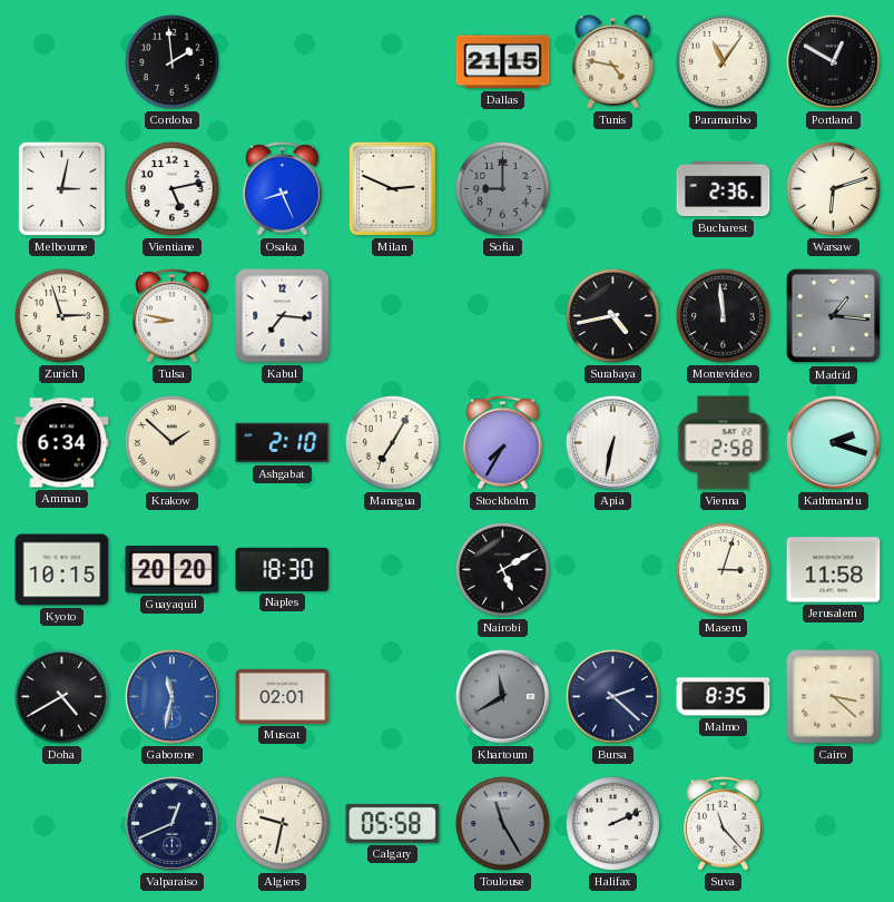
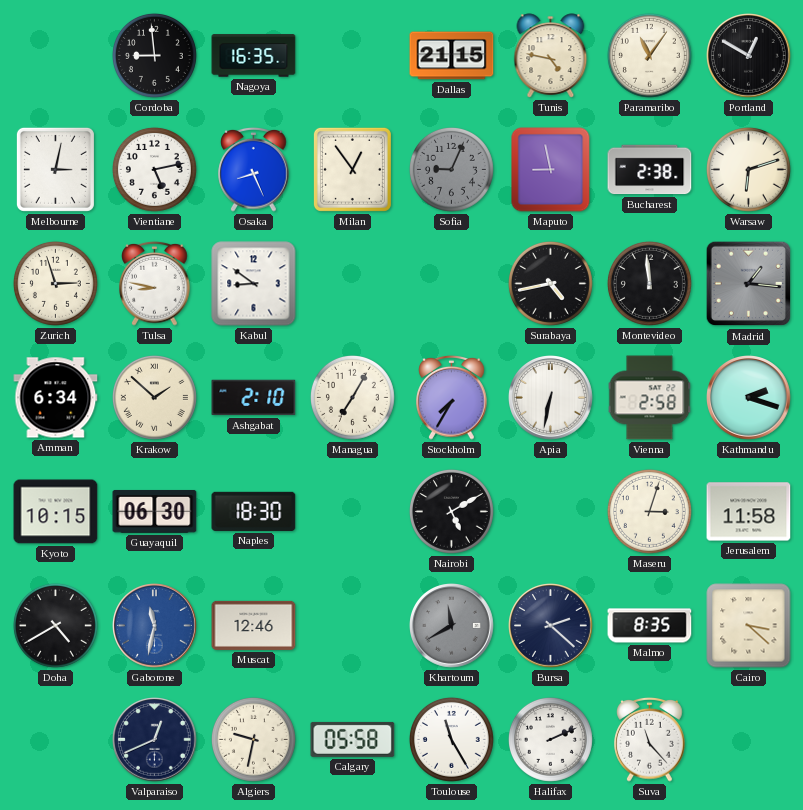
Cordoba: 1:59 -> 8:59
Nagoya: none -> 16:35
Milan: 2:49 -> 12:54
Sofia: 9:00 -> 9:04
Maputo: none -> 8:58
Bucharest: 2:36 -> 2:38
Kabul: 7:16 -> 8:51
Guayaquil: 20:20 -> 06:30
Muscat: 02:01 -> 12:46
Toulouse dial: grey -> white
